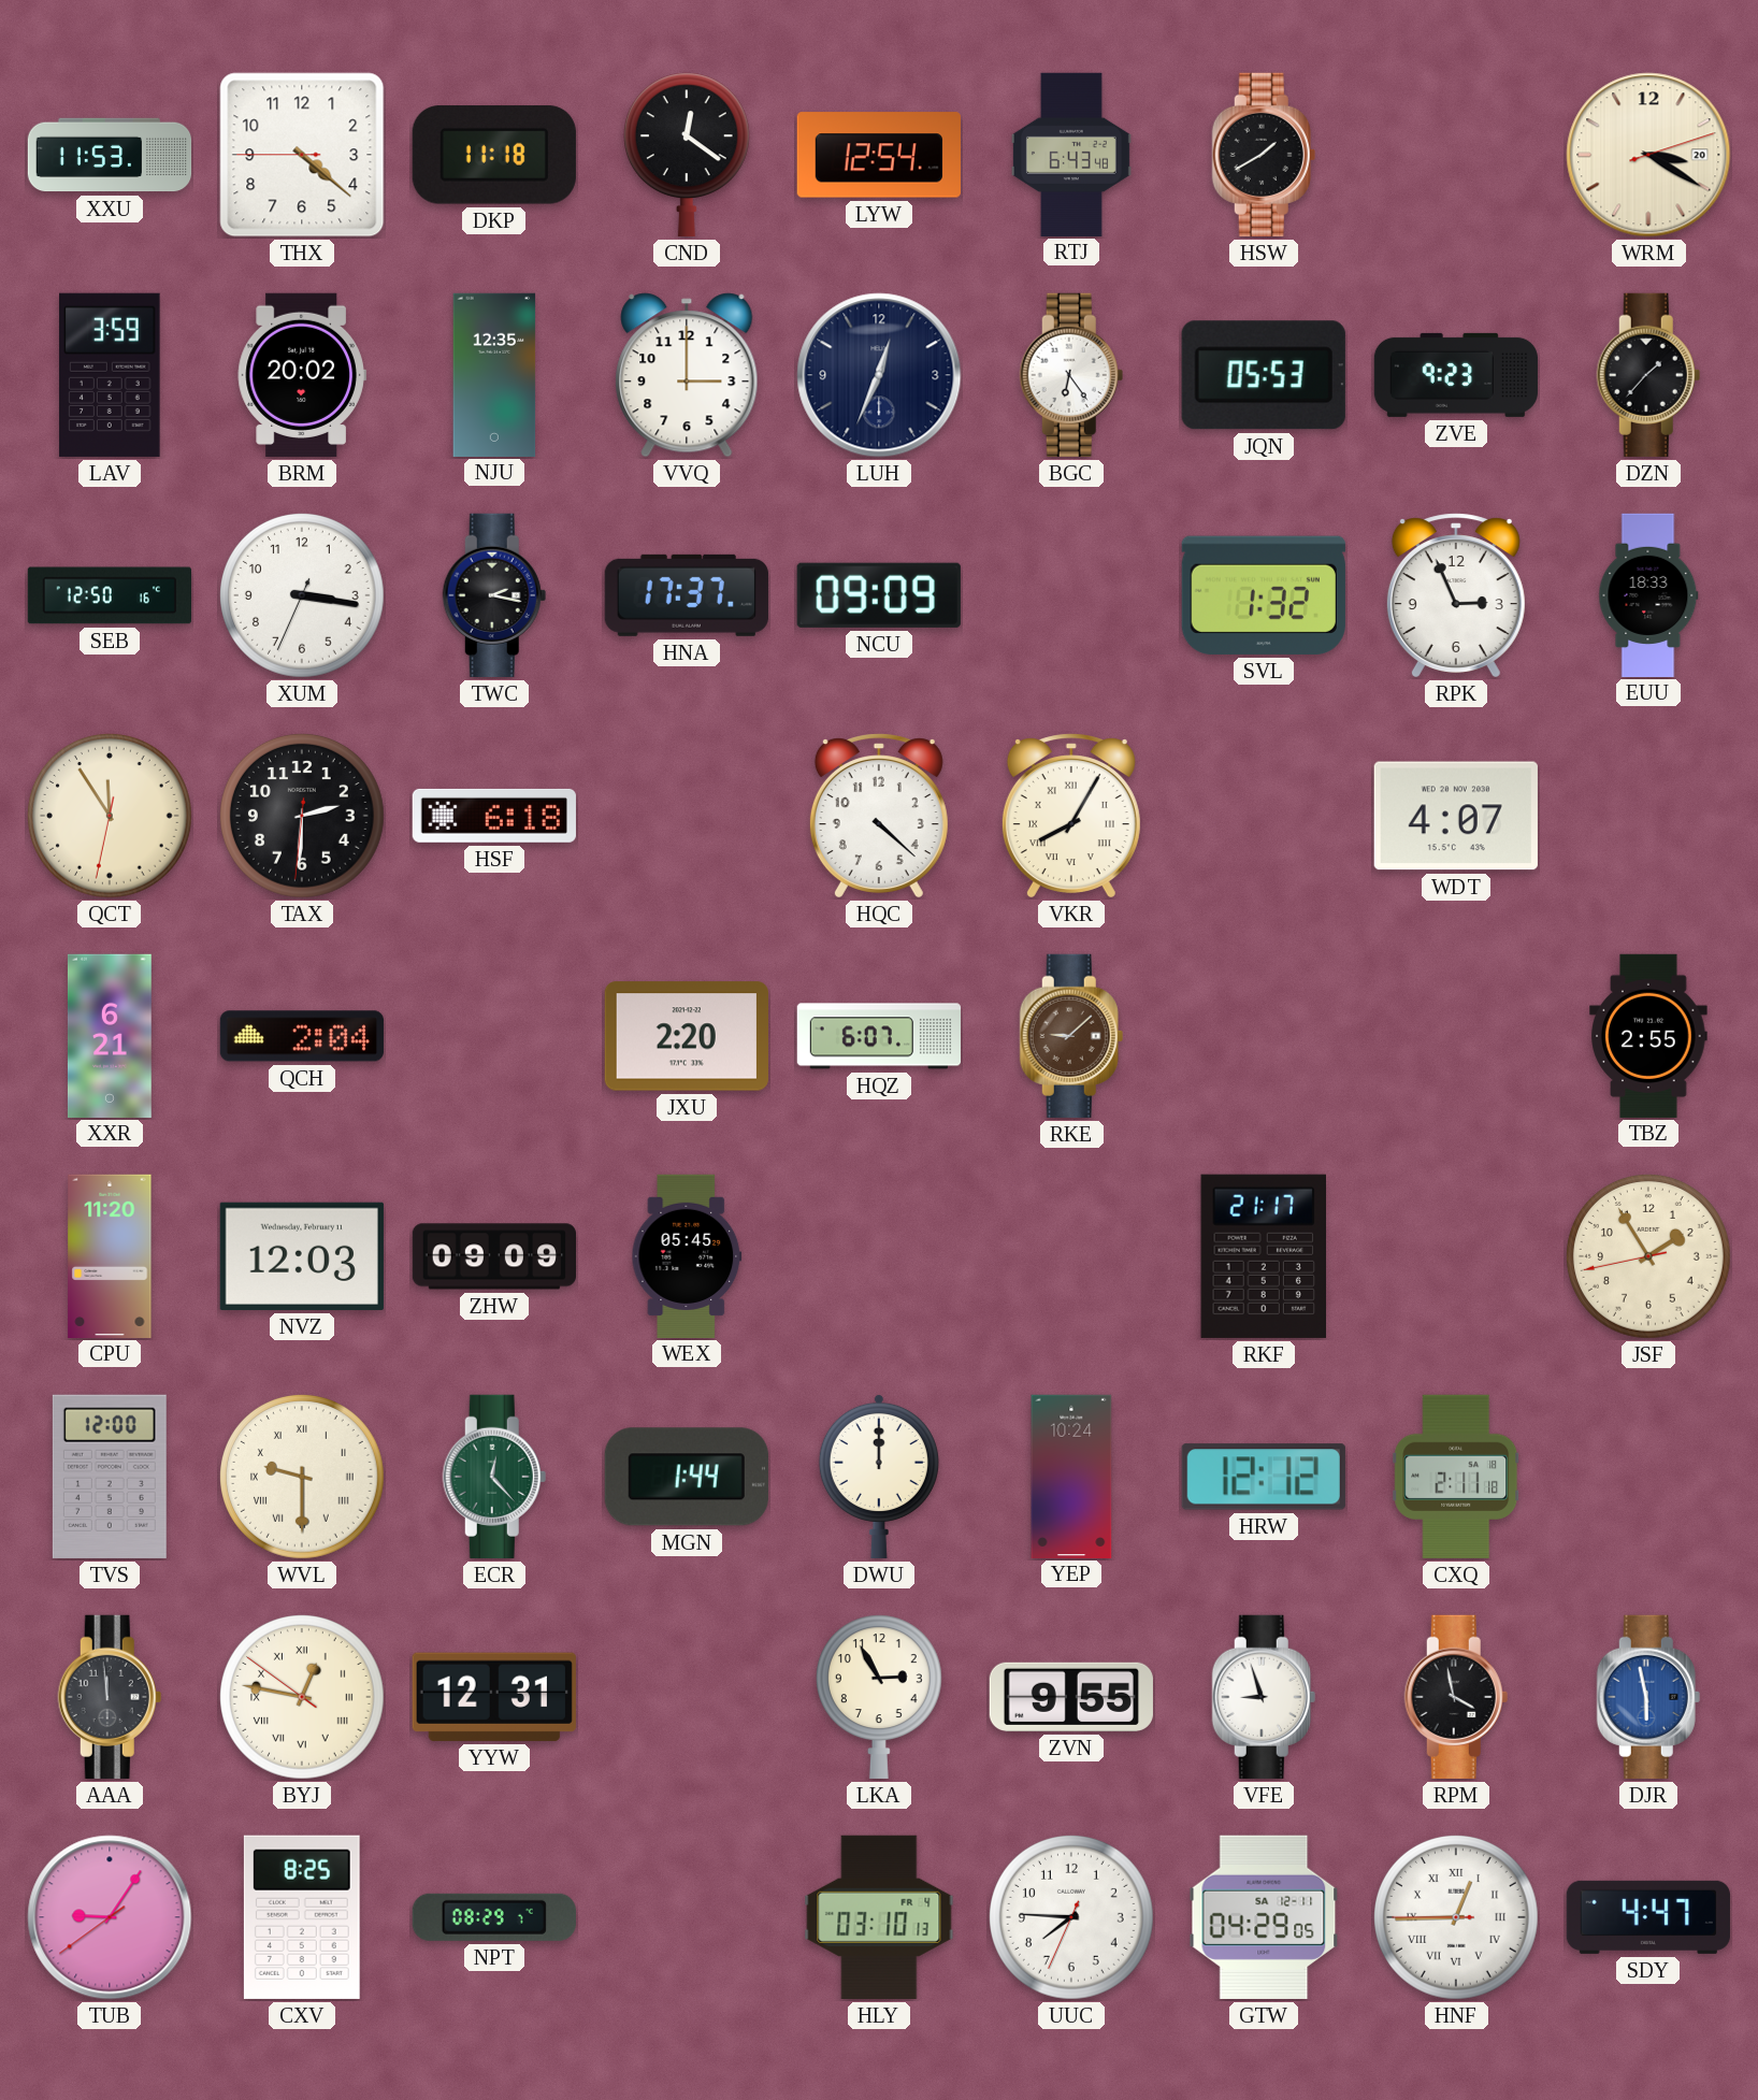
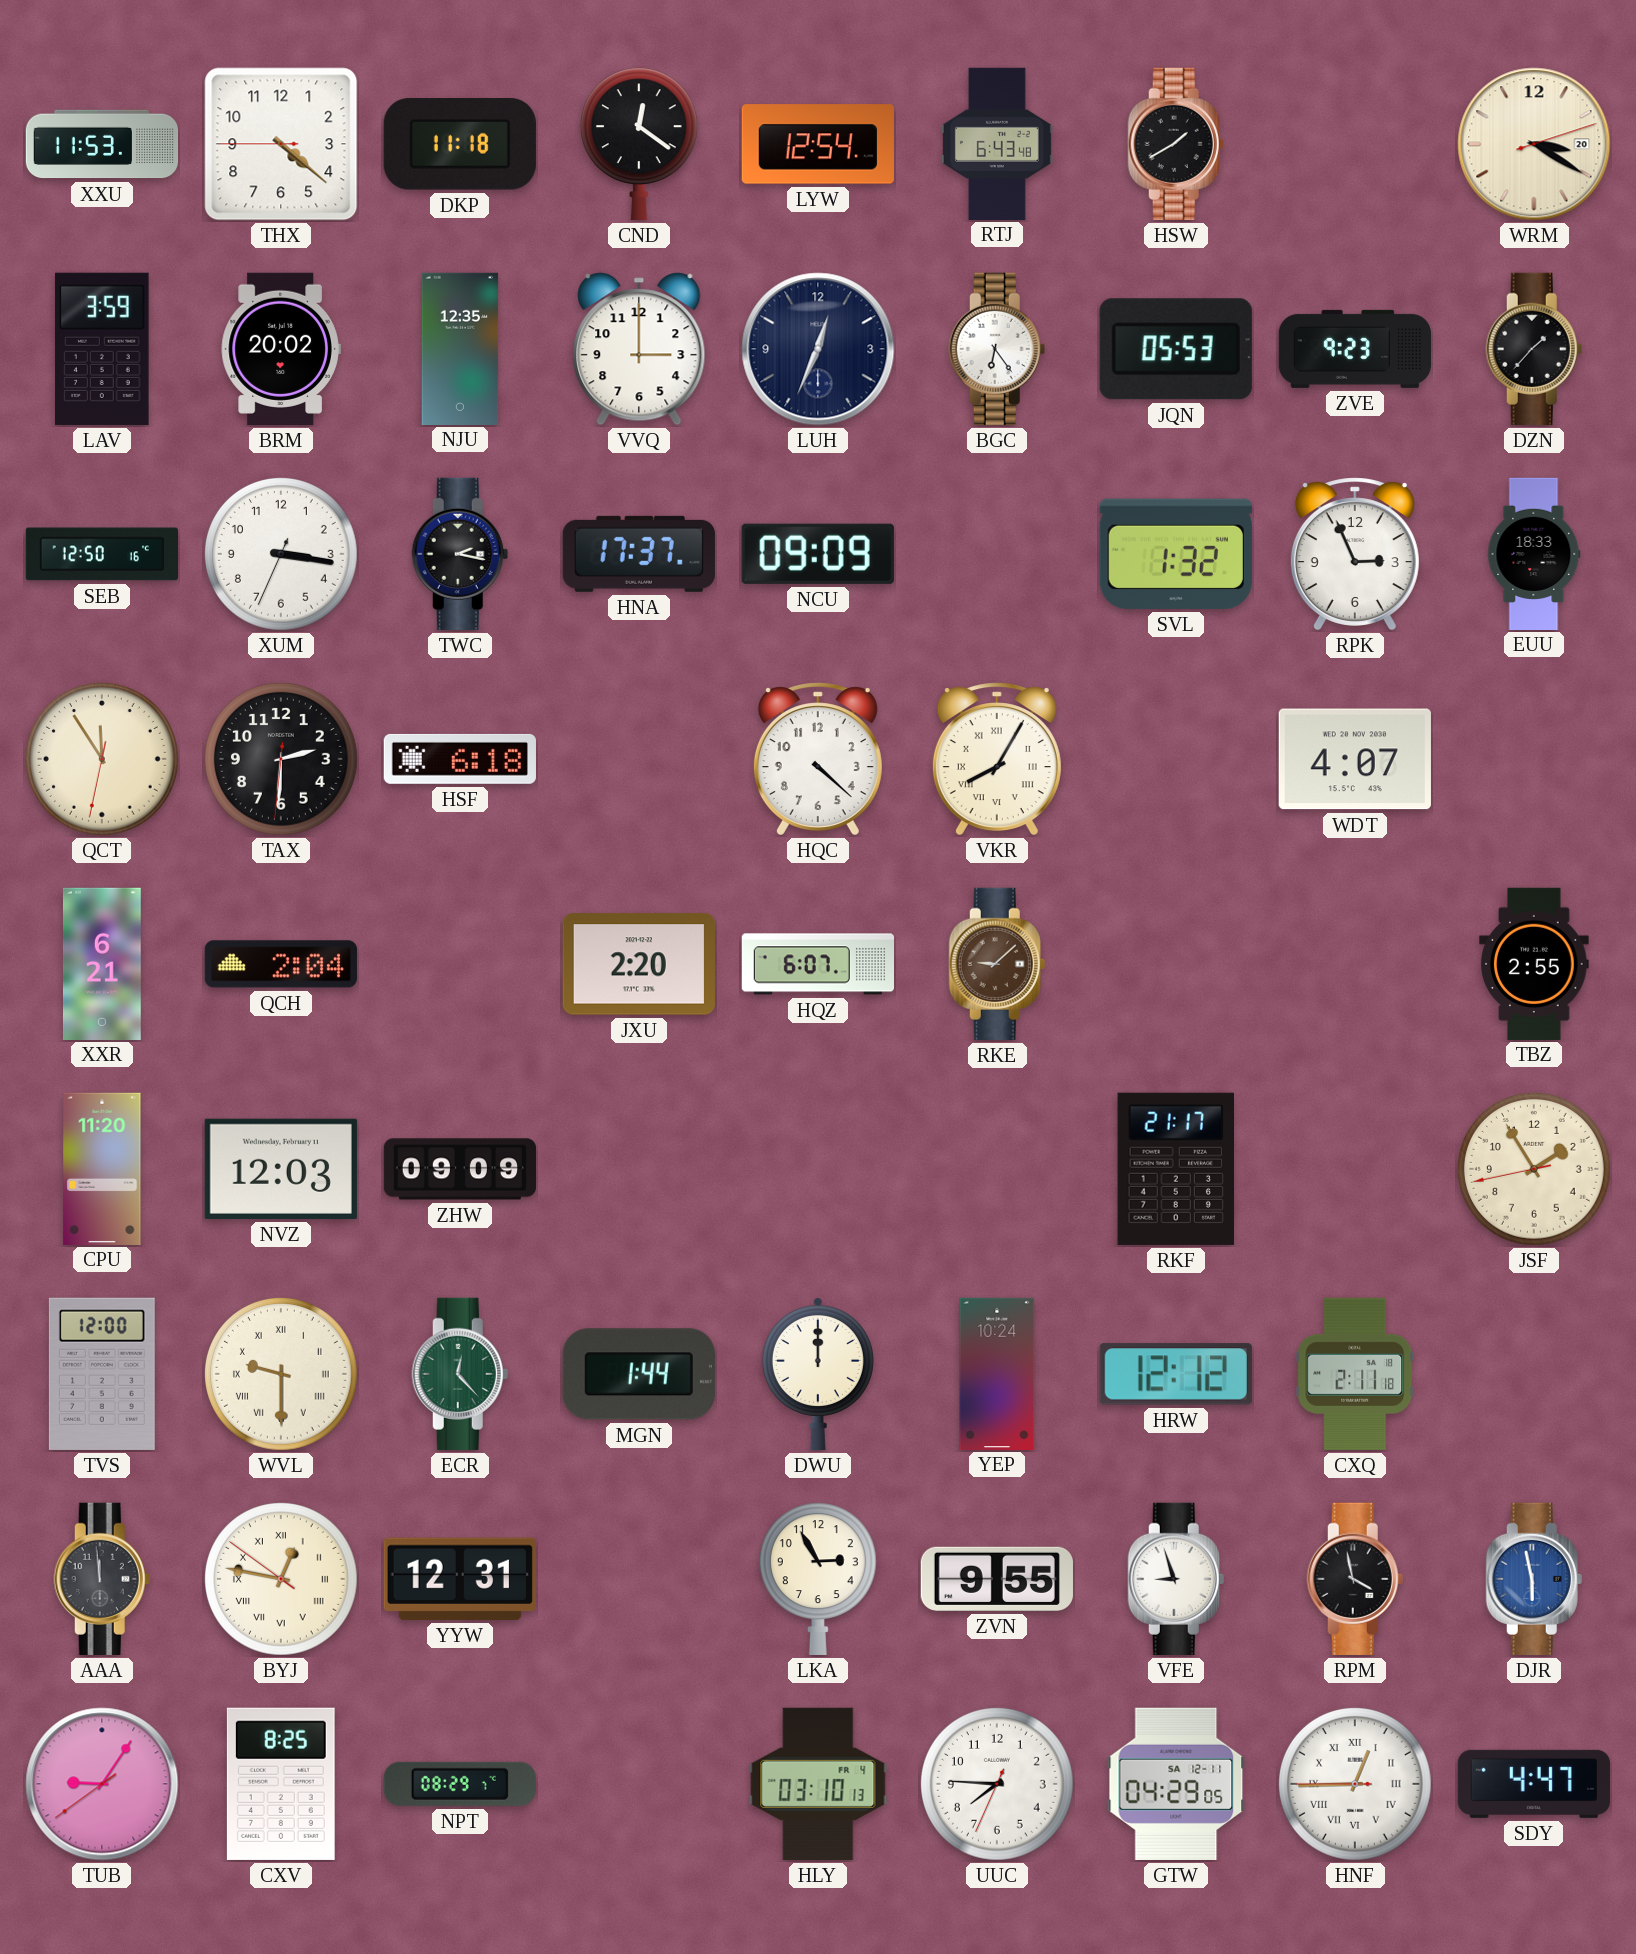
WEX: 05:45 -> none
